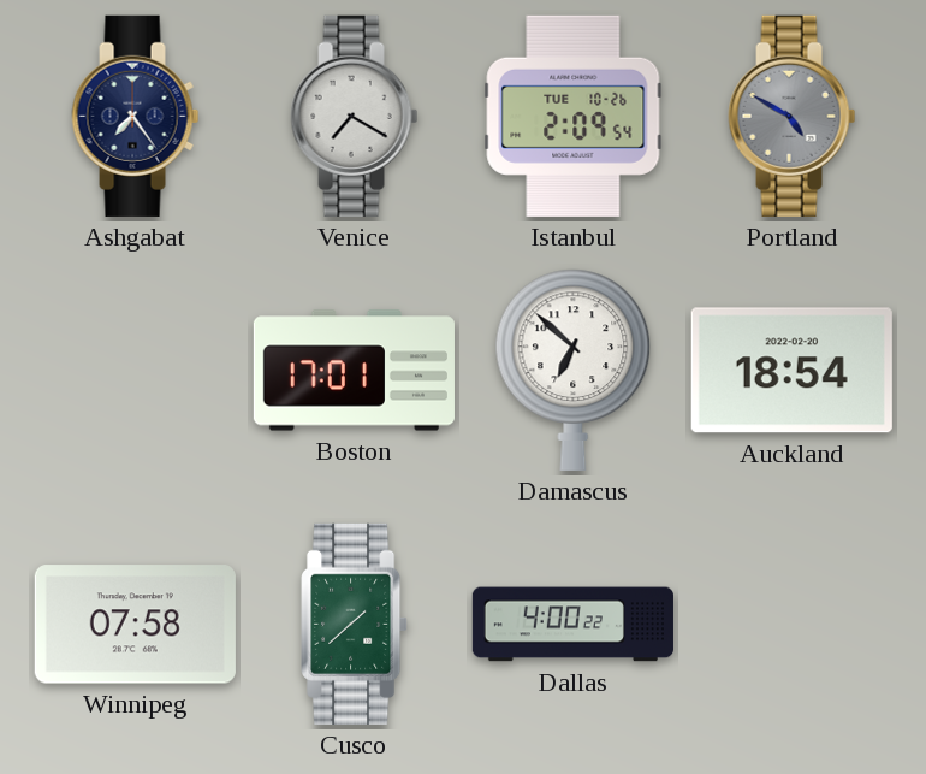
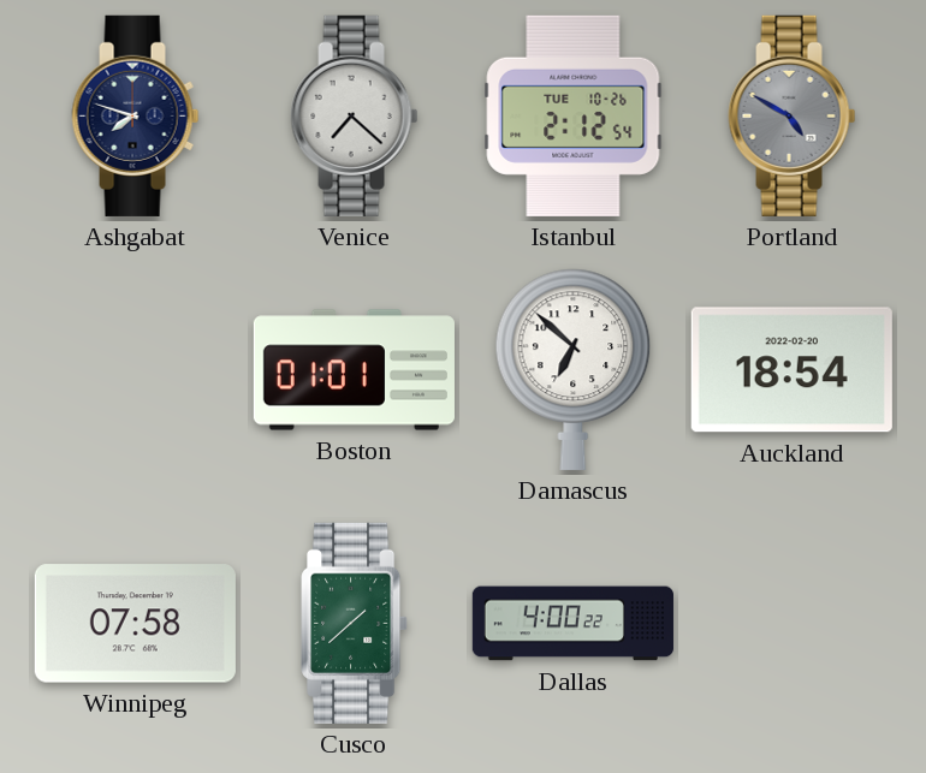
Ashgabat: 7:24 -> 7:48
Venice: 7:20 -> 7:22
Istanbul: 2:09 -> 2:12
Boston: 17:01 -> 01:01
